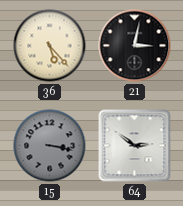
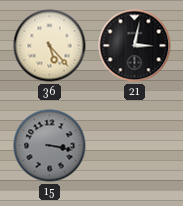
64: 2:51 -> none
